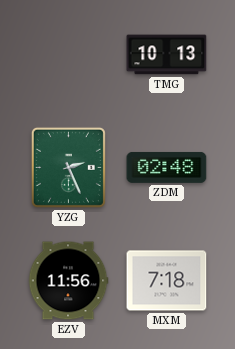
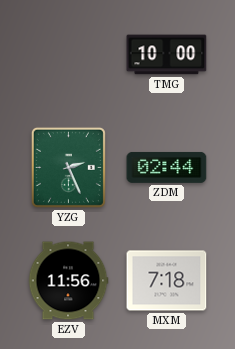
TMG: 10:13 -> 10:00
ZDM: 02:48 -> 02:44
